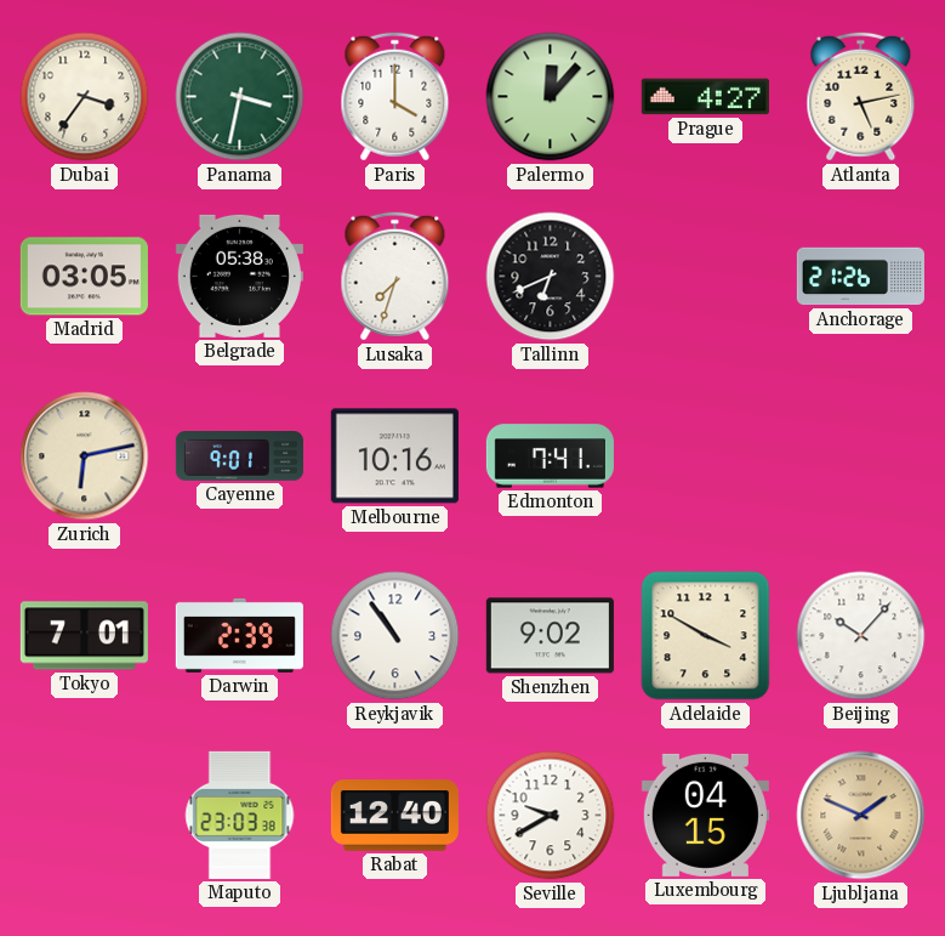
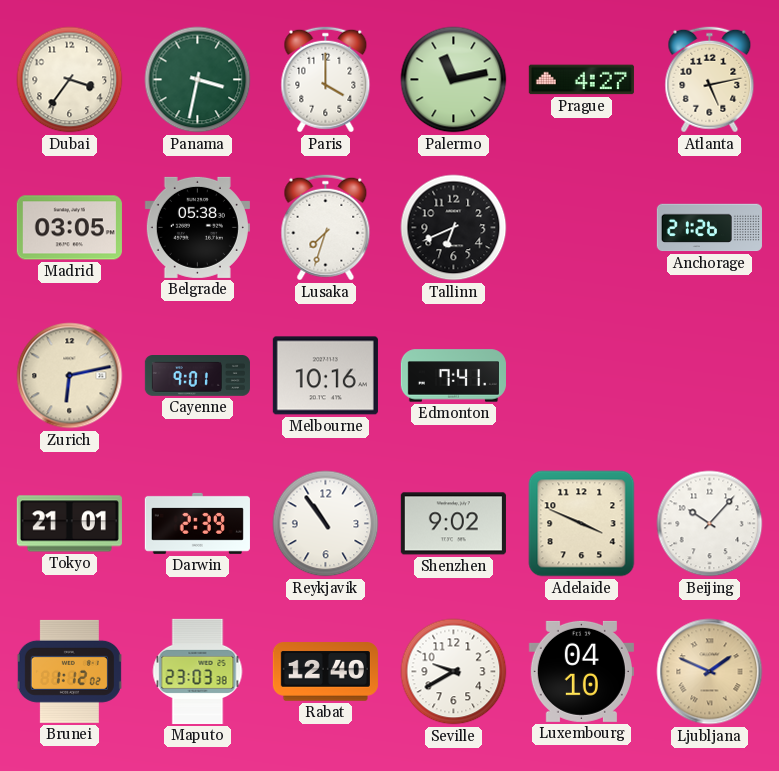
Palermo: 12:07 -> 11:13
Tokyo: 7:01 -> 21:01
Adelaide: 3:50 -> 3:49
Brunei: none -> 1:12
Luxembourg: 04:15 -> 04:10
